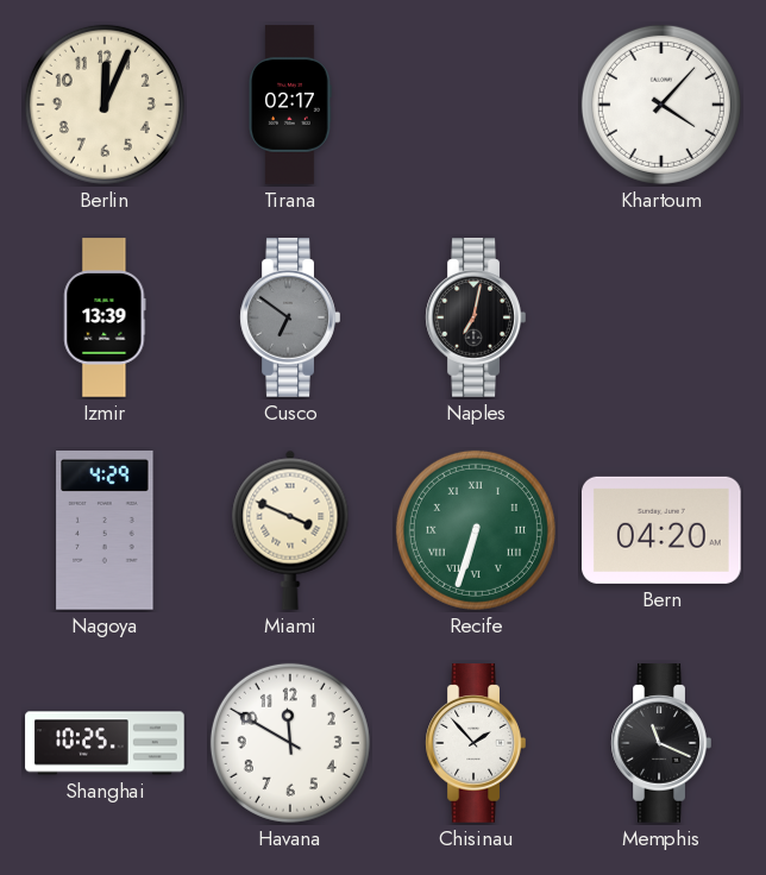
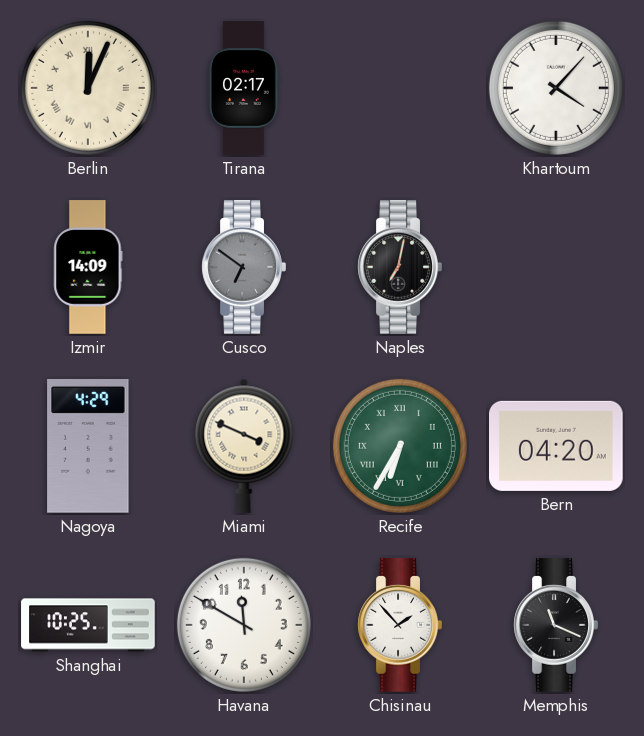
Berlin numerals: Arabic -> Roman
Izmir: 13:39 -> 14:09
Recife: 6:33 -> 6:35
